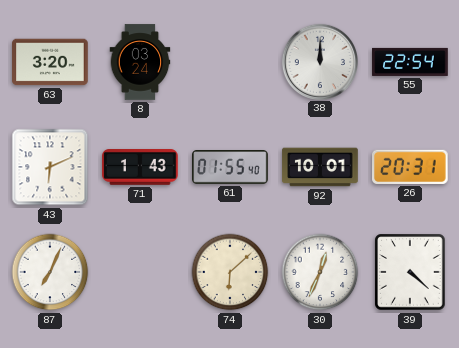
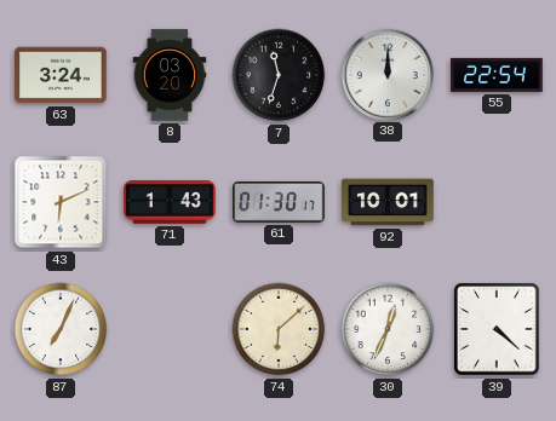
63: 3:20 -> 3:24
8: 03:24 -> 03:20
7: none -> 11:33
61: 01:55 -> 01:30
26: 20:31 -> none
